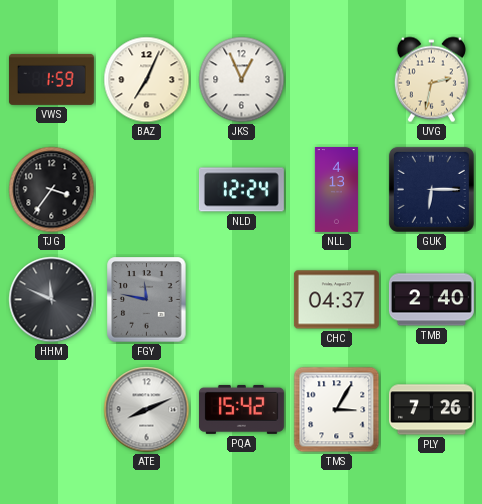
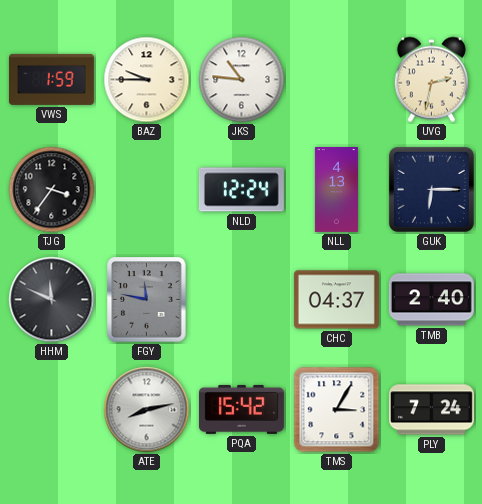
BAZ: 7:04 -> 9:45
JKS: 12:56 -> 10:46
ATE: 8:11 -> 8:13
PLY: 7:26 -> 7:24
